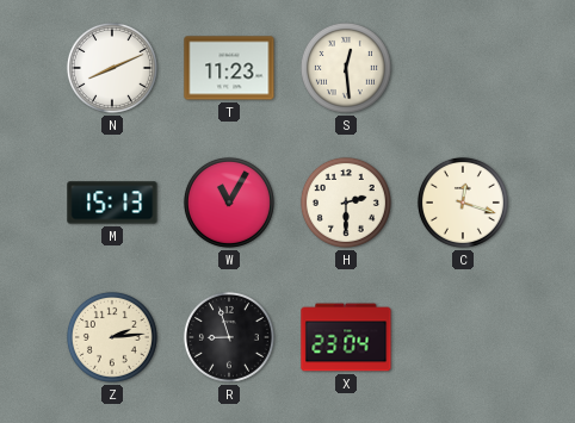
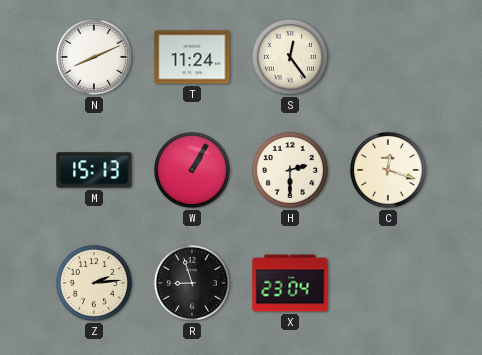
T: 11:23 -> 11:24
S: 12:29 -> 12:24
W: 11:05 -> 1:05
